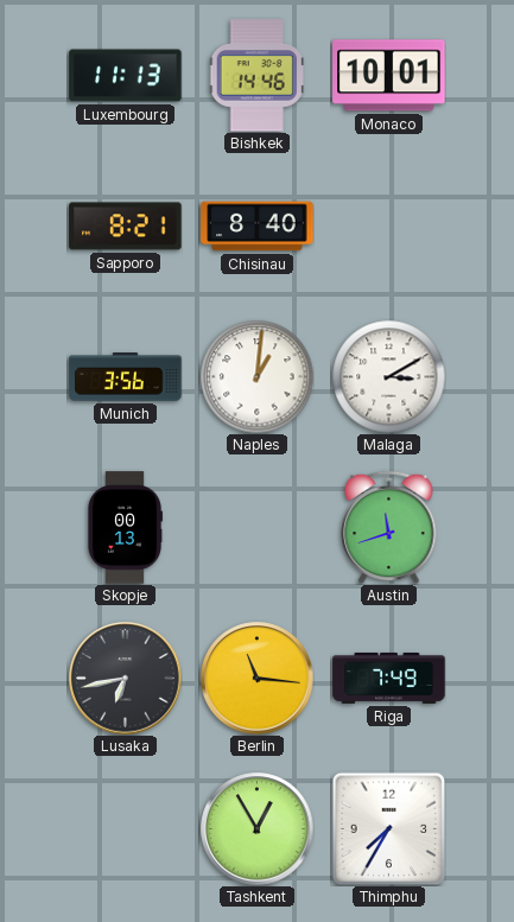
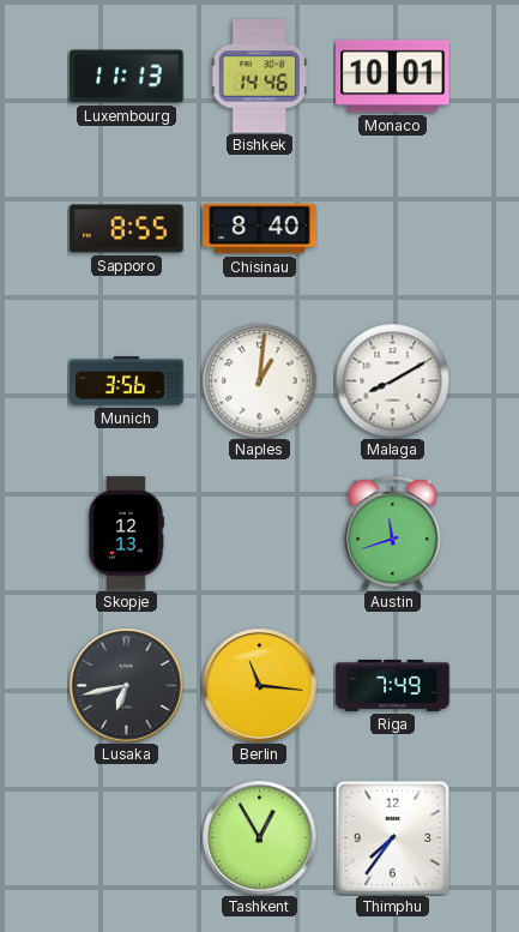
Sapporo: 8:21 -> 8:55
Malaga: 3:10 -> 8:10
Skopje: 00:13 -> 12:13
Thimphu: 7:35 -> 7:36
